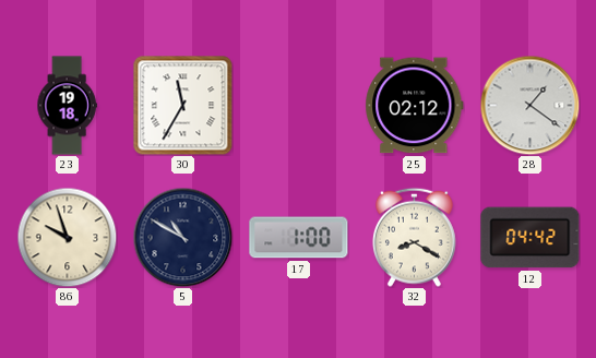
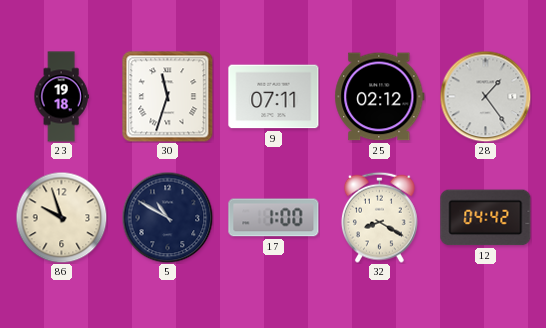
30: 11:35 -> 11:33
9: none -> 07:11
28: 1:21 -> 1:24
